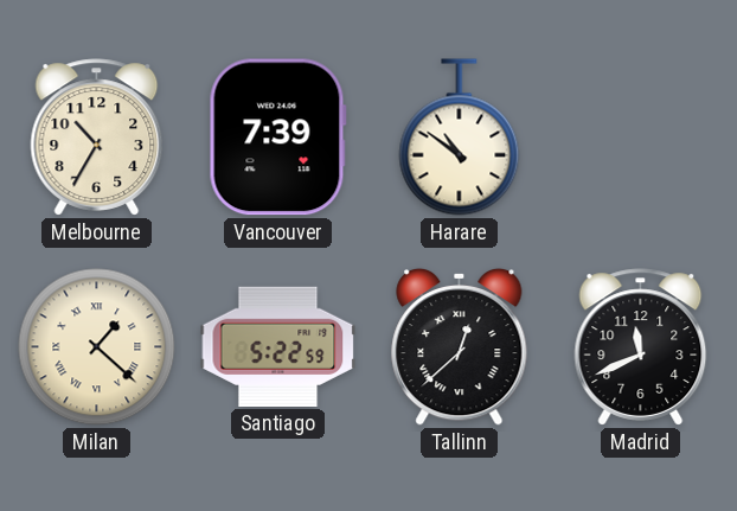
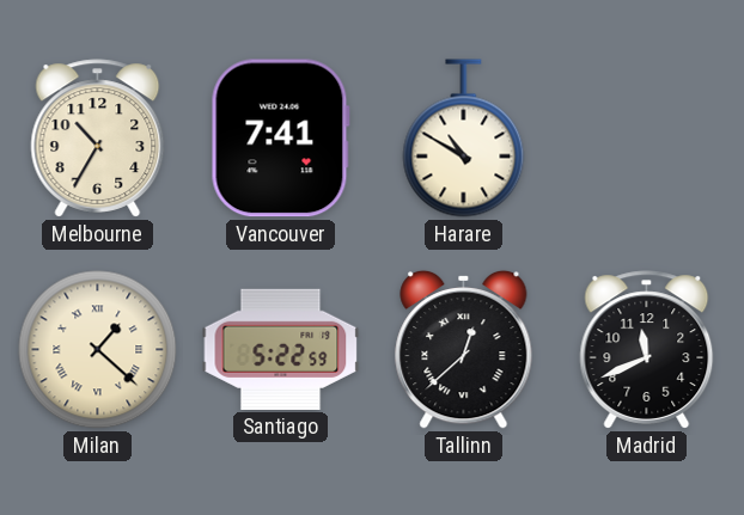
Vancouver: 7:39 -> 7:41
Harare: 10:51 -> 10:50
